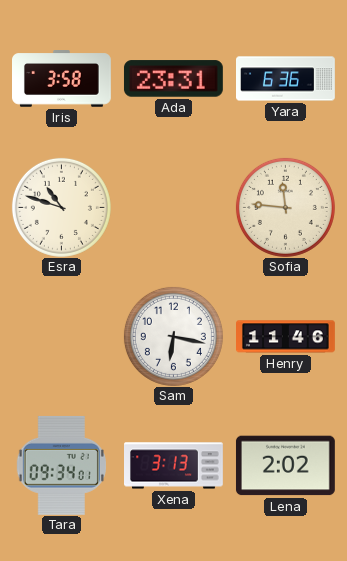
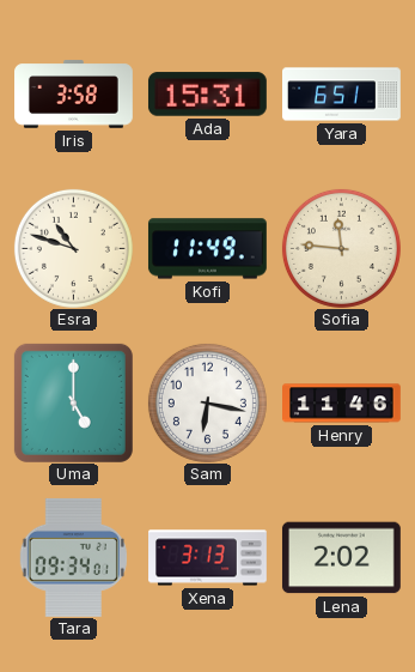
Ada: 23:31 -> 15:31
Yara: 6:36 -> 6:51
Kofi: none -> 11:49
Uma: none -> 5:00
